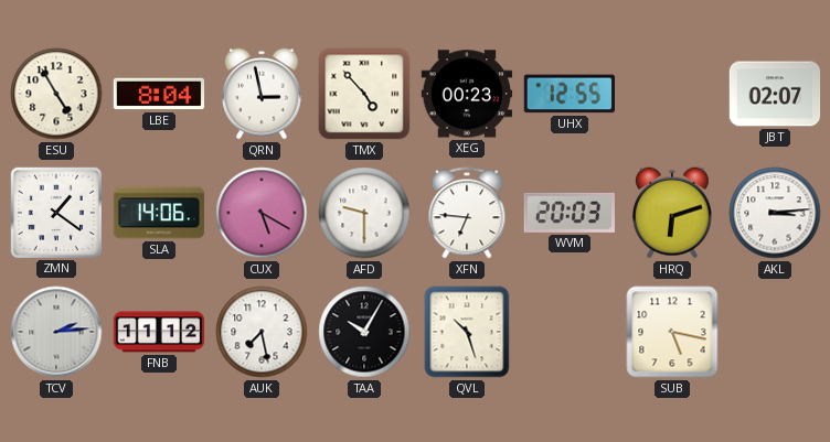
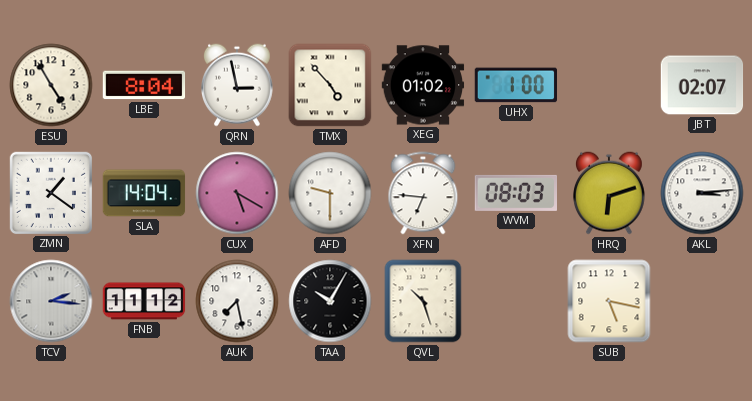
XEG: 00:23 -> 01:02
UHX: 12:55 -> 1:00
SLA: 14:06 -> 14:04
WVM: 20:03 -> 08:03
TCV: 2:14 -> 2:16
